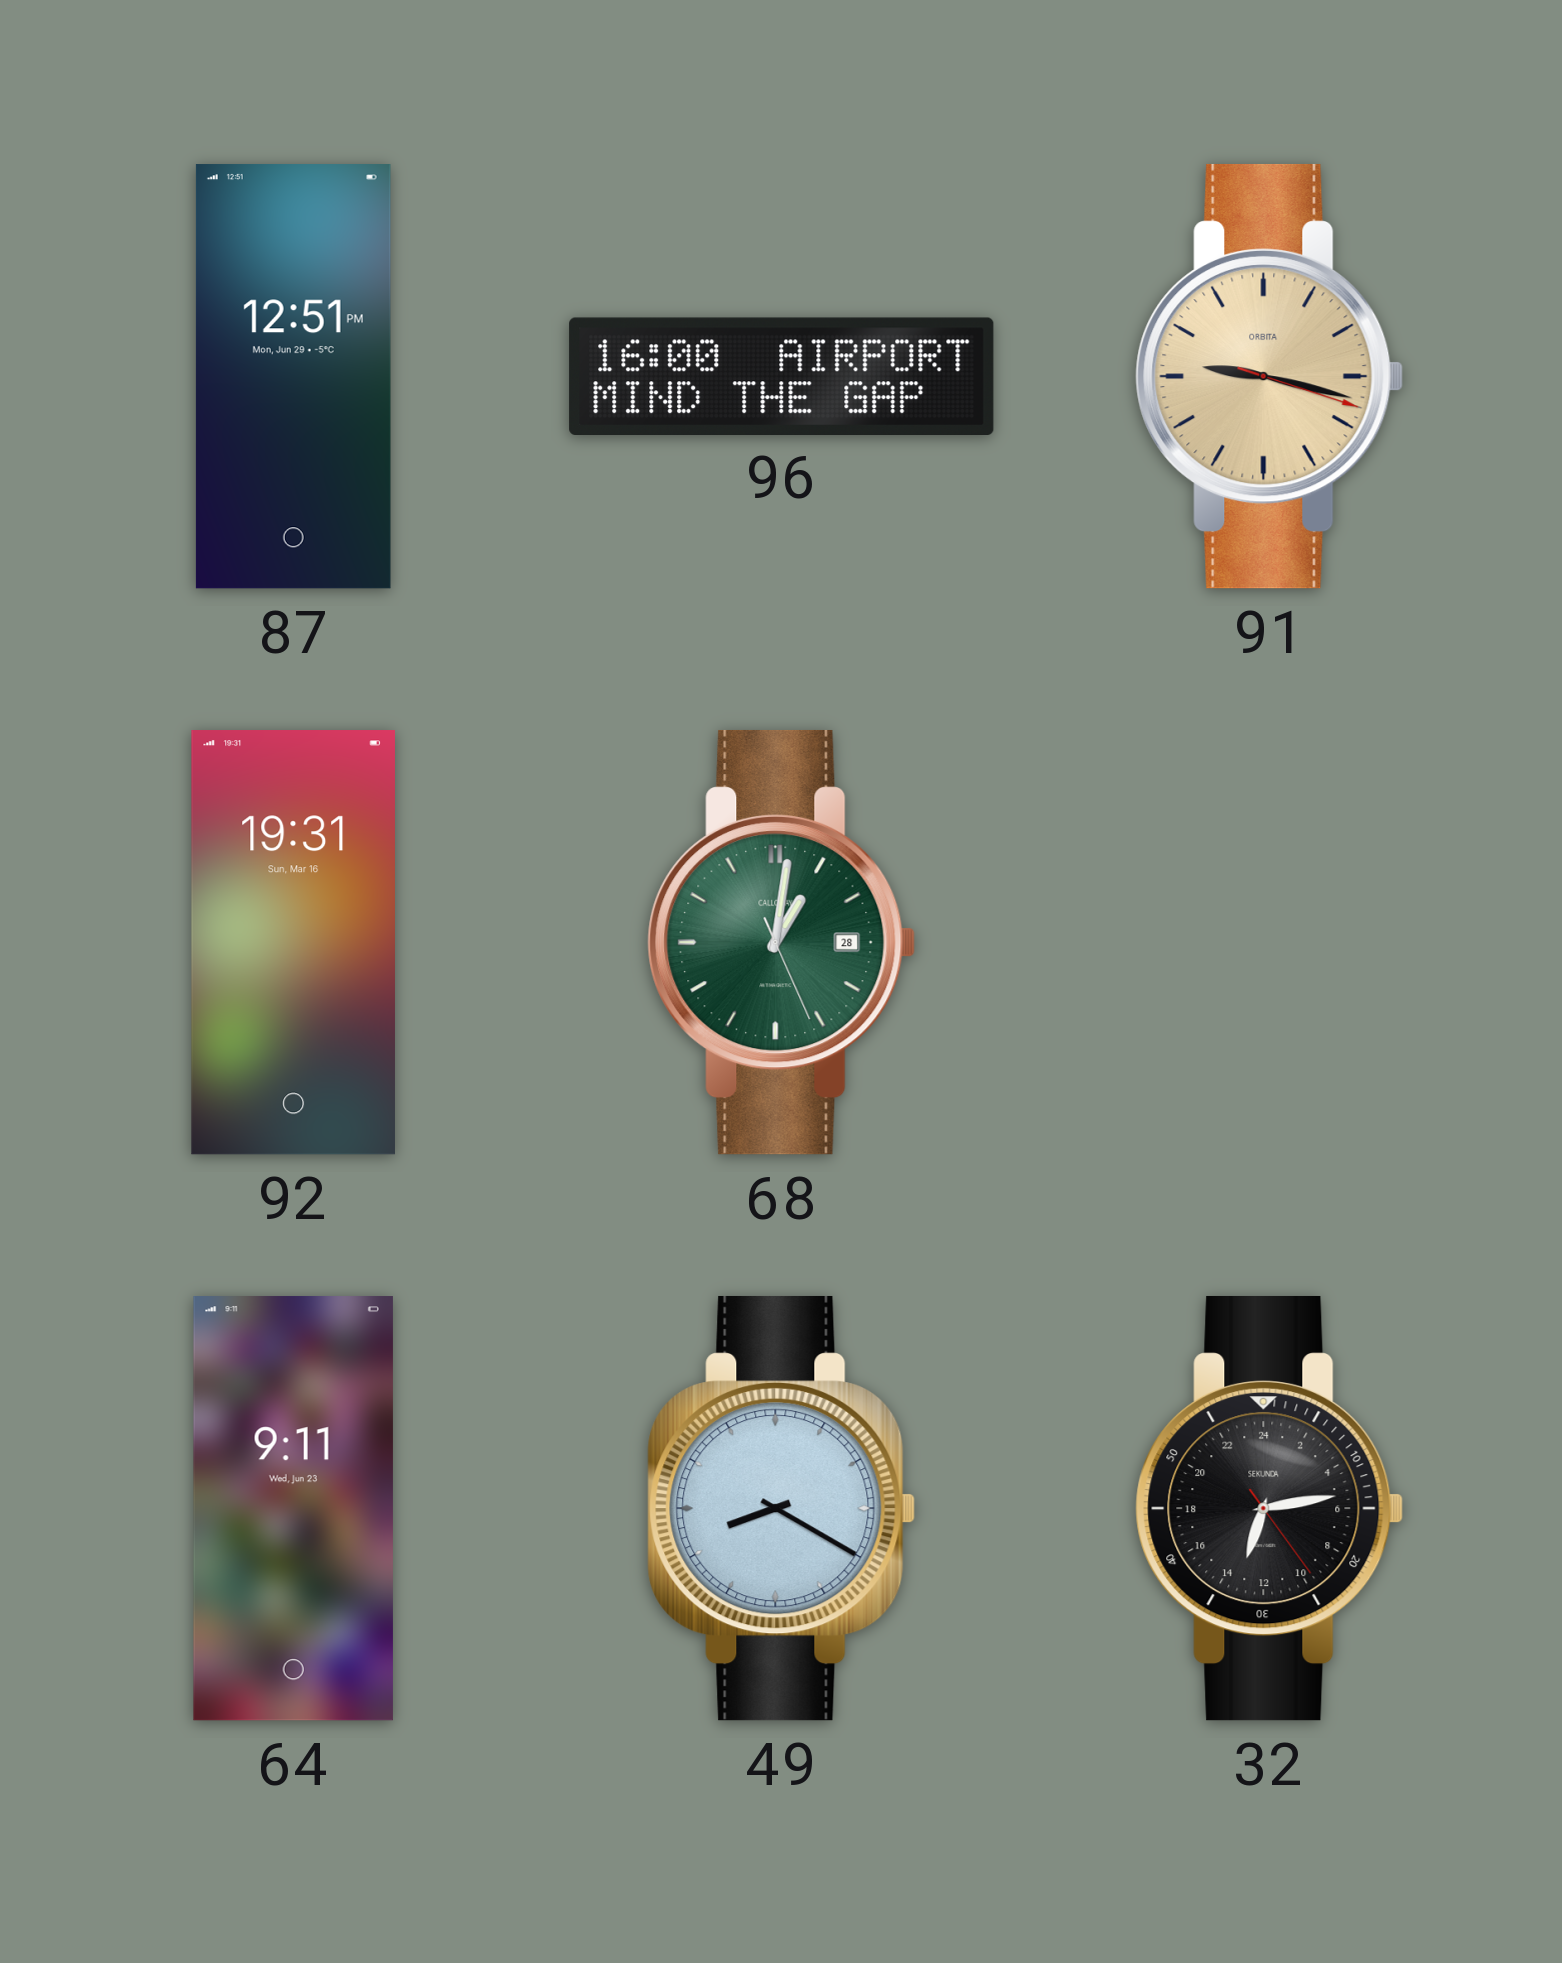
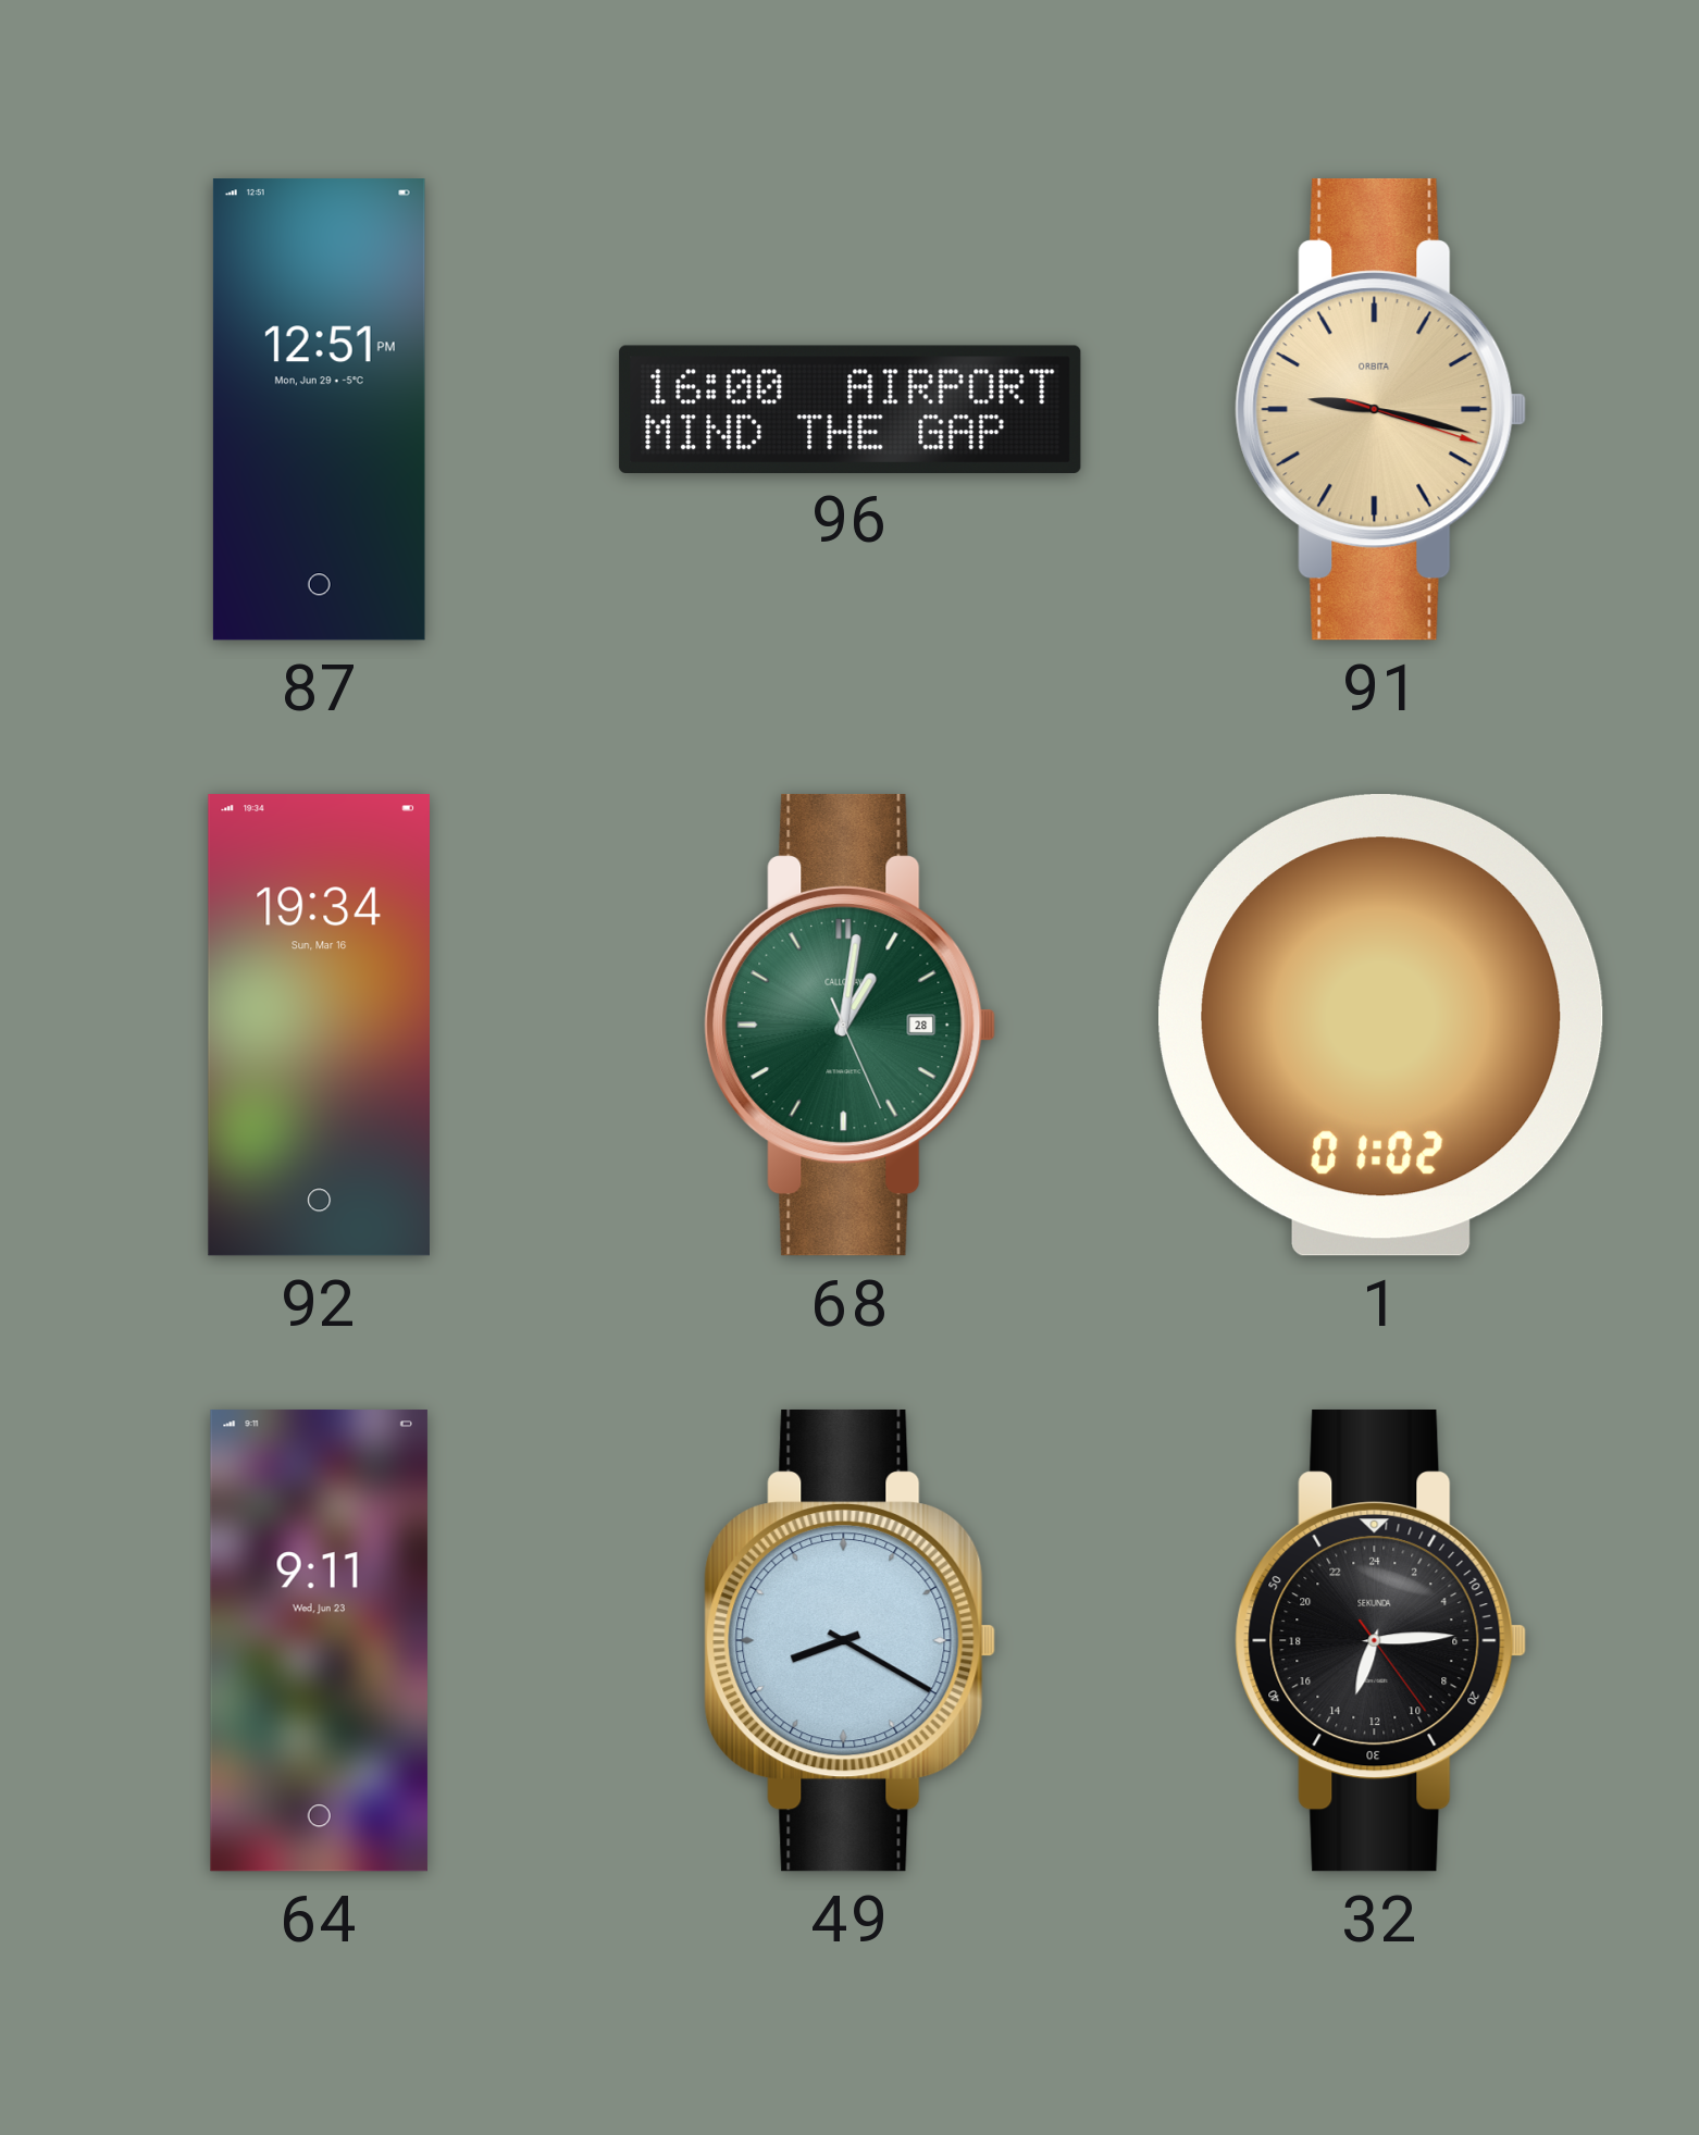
92: 19:31 -> 19:34
1: none -> 01:02
32: 13:13 -> 13:14
